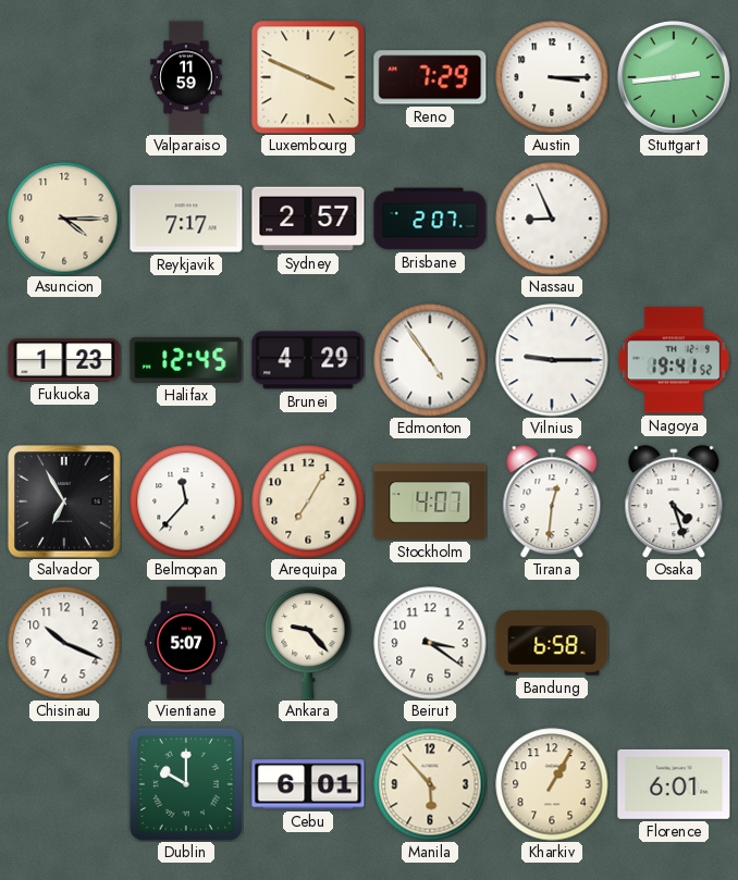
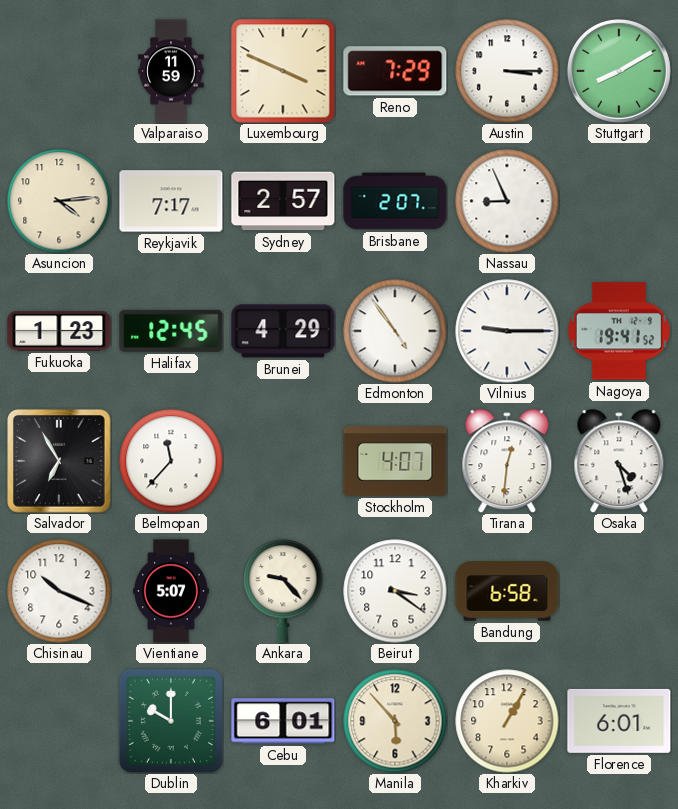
Stuttgart: 2:44 -> 8:10
Asuncion: 4:15 -> 4:14
Arequipa: 7:05 -> none
